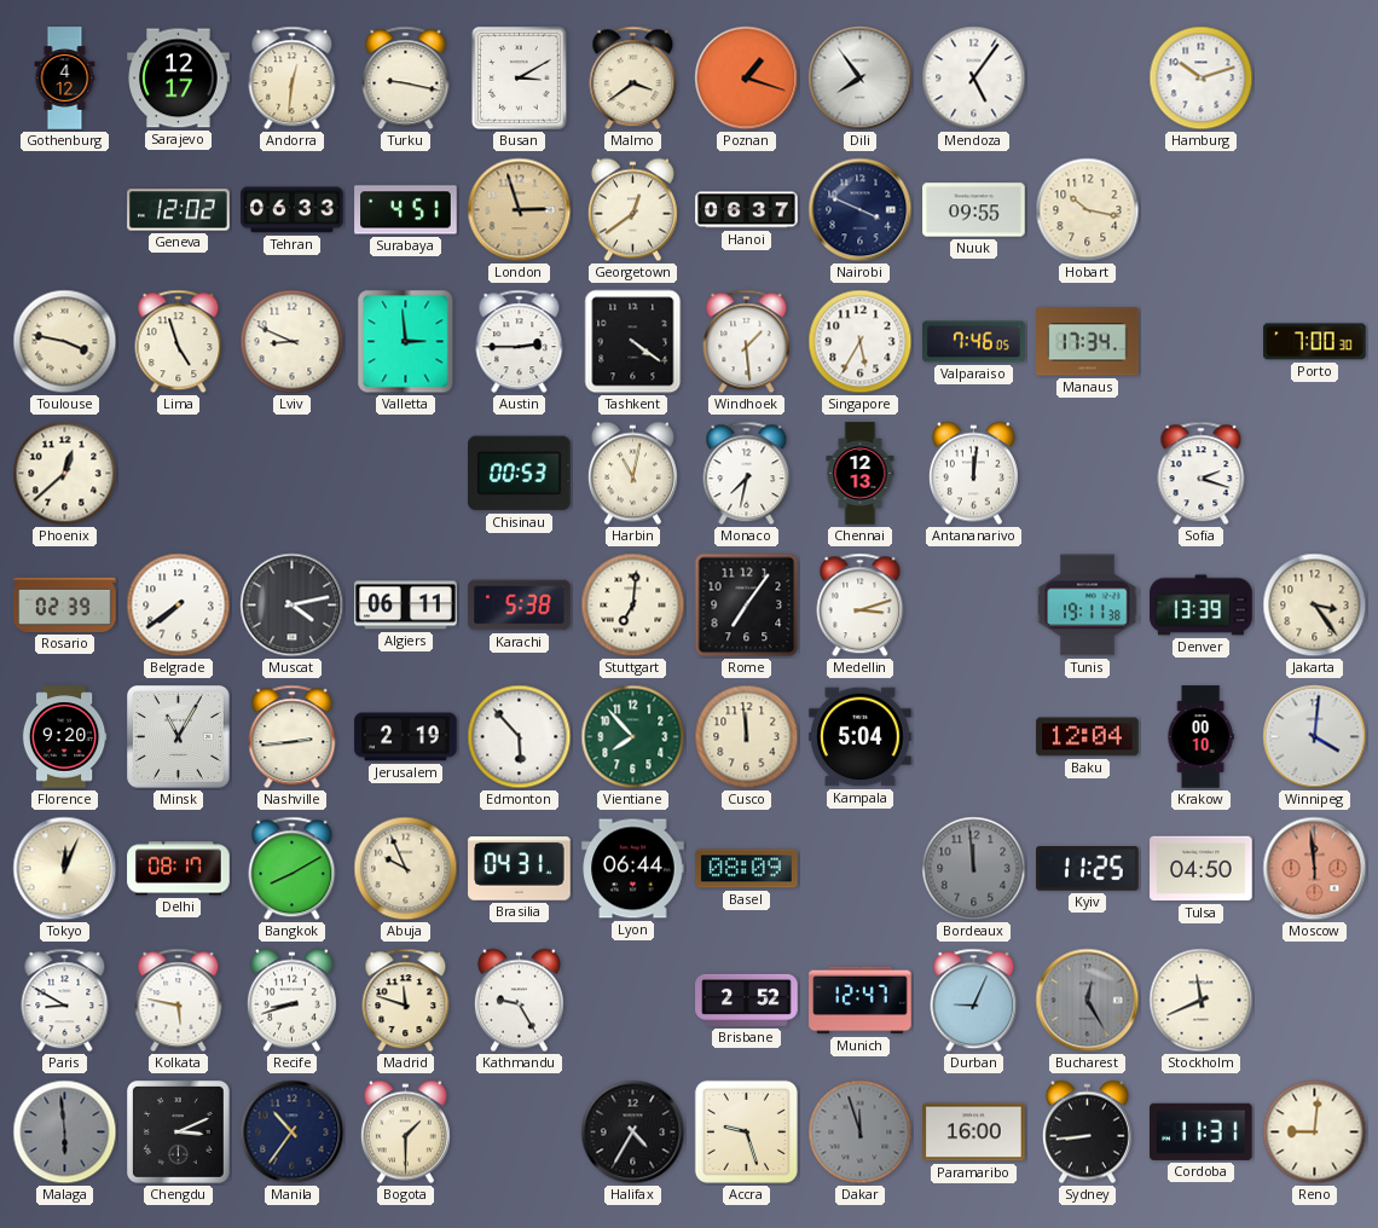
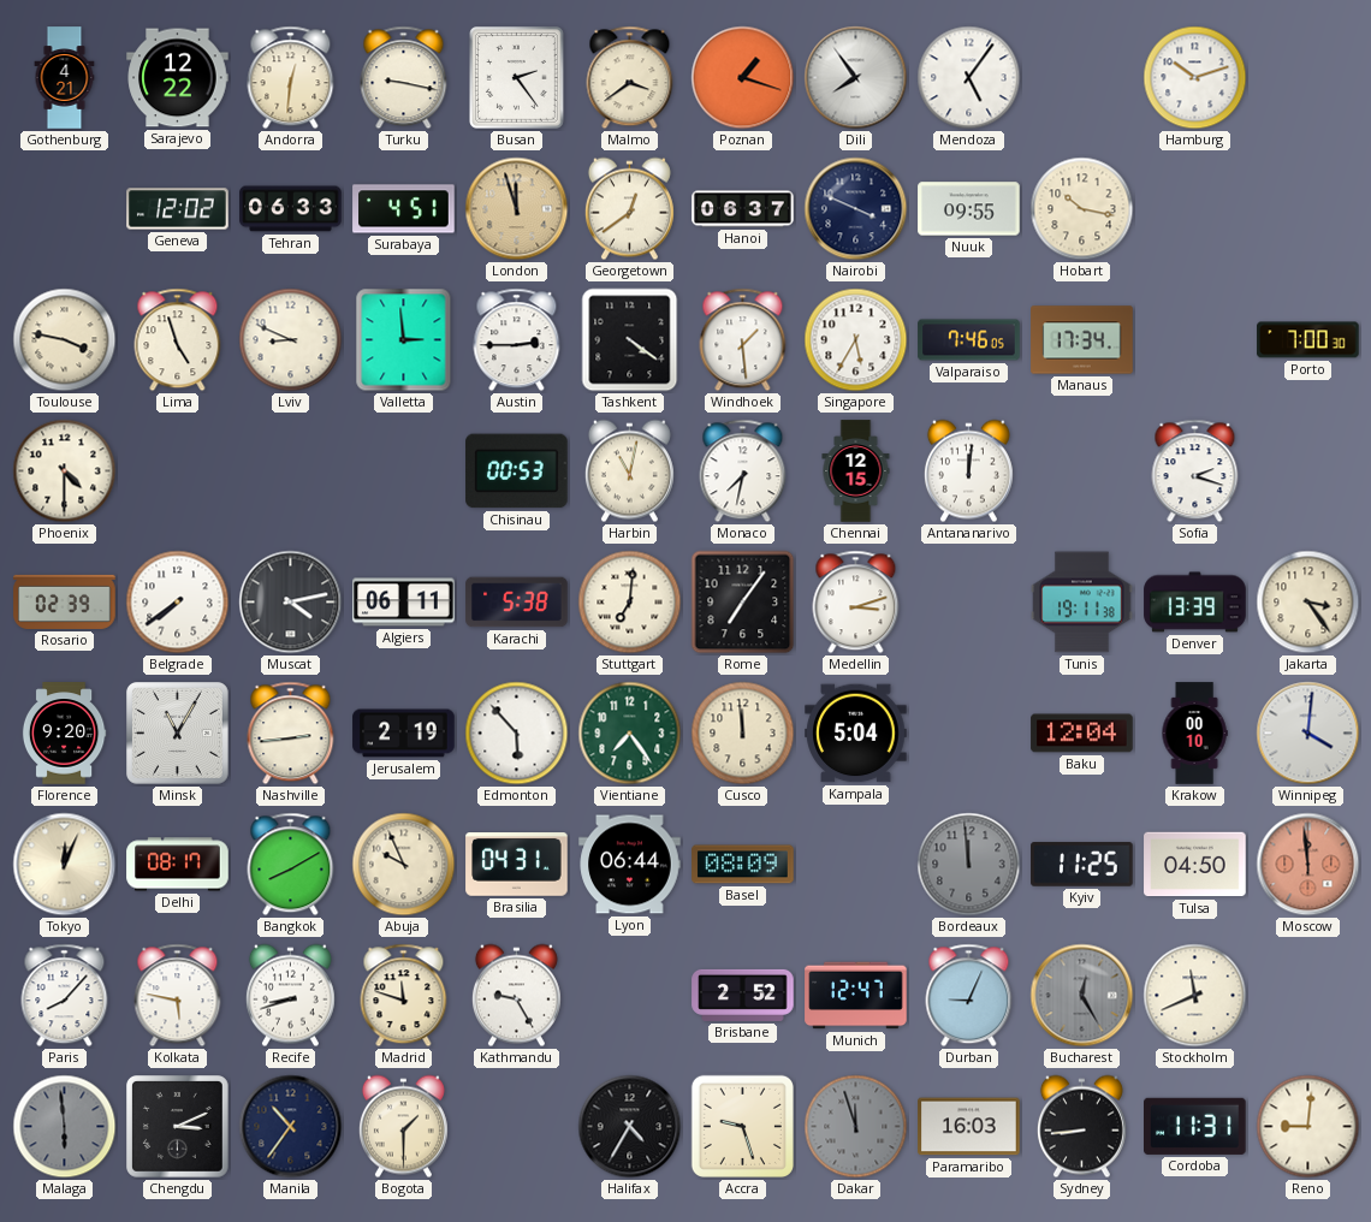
Gothenburg: 4:12 -> 4:21
Sarajevo: 12:17 -> 12:22
Busan: 3:10 -> 2:24
London: 2:57 -> 11:57
Phoenix: 12:38 -> 4:30
Chennai: 12:13 -> 12:15
Vientiane: 7:53 -> 7:24
Paris: 8:50 -> 8:07
Paramaribo: 16:00 -> 16:03
